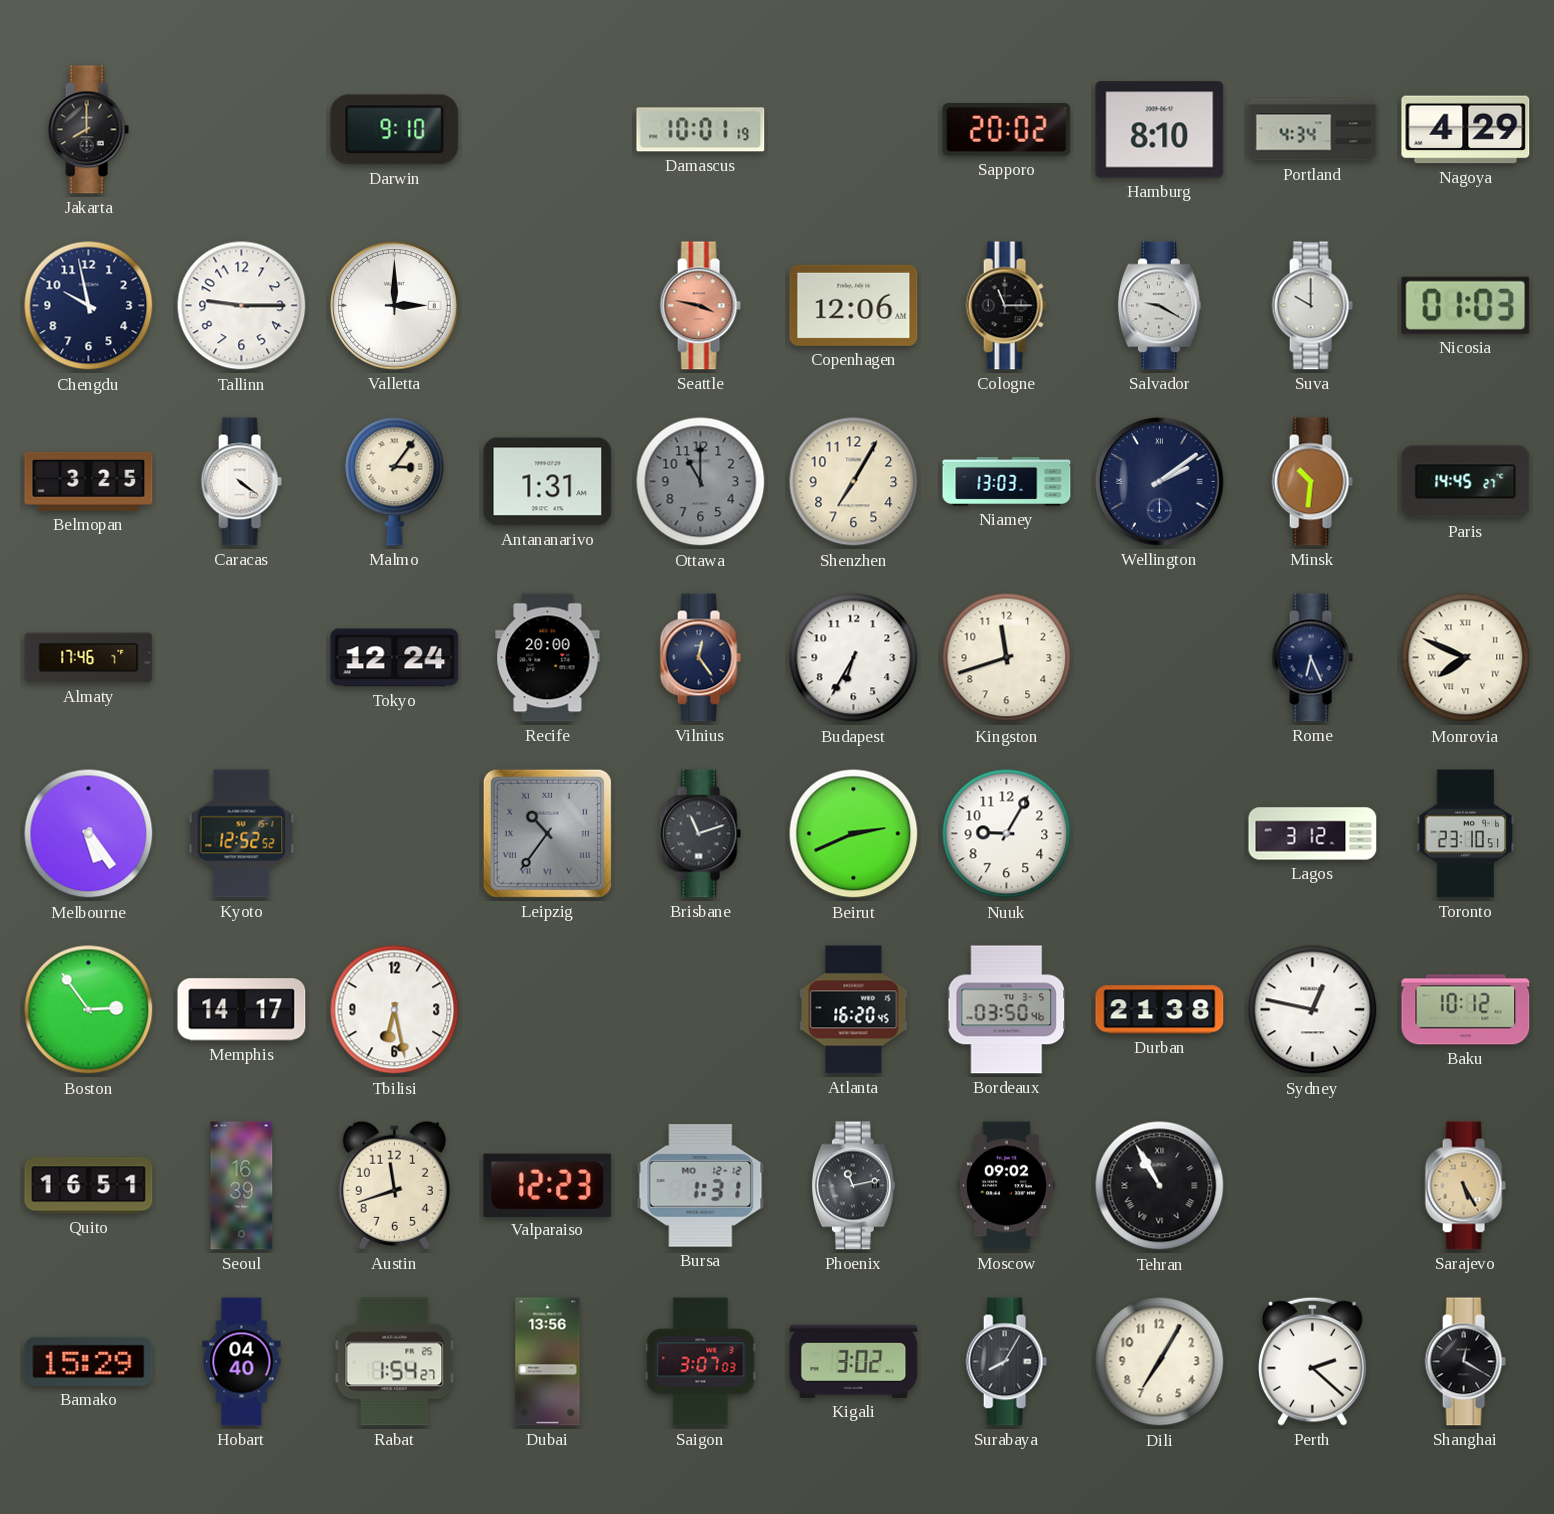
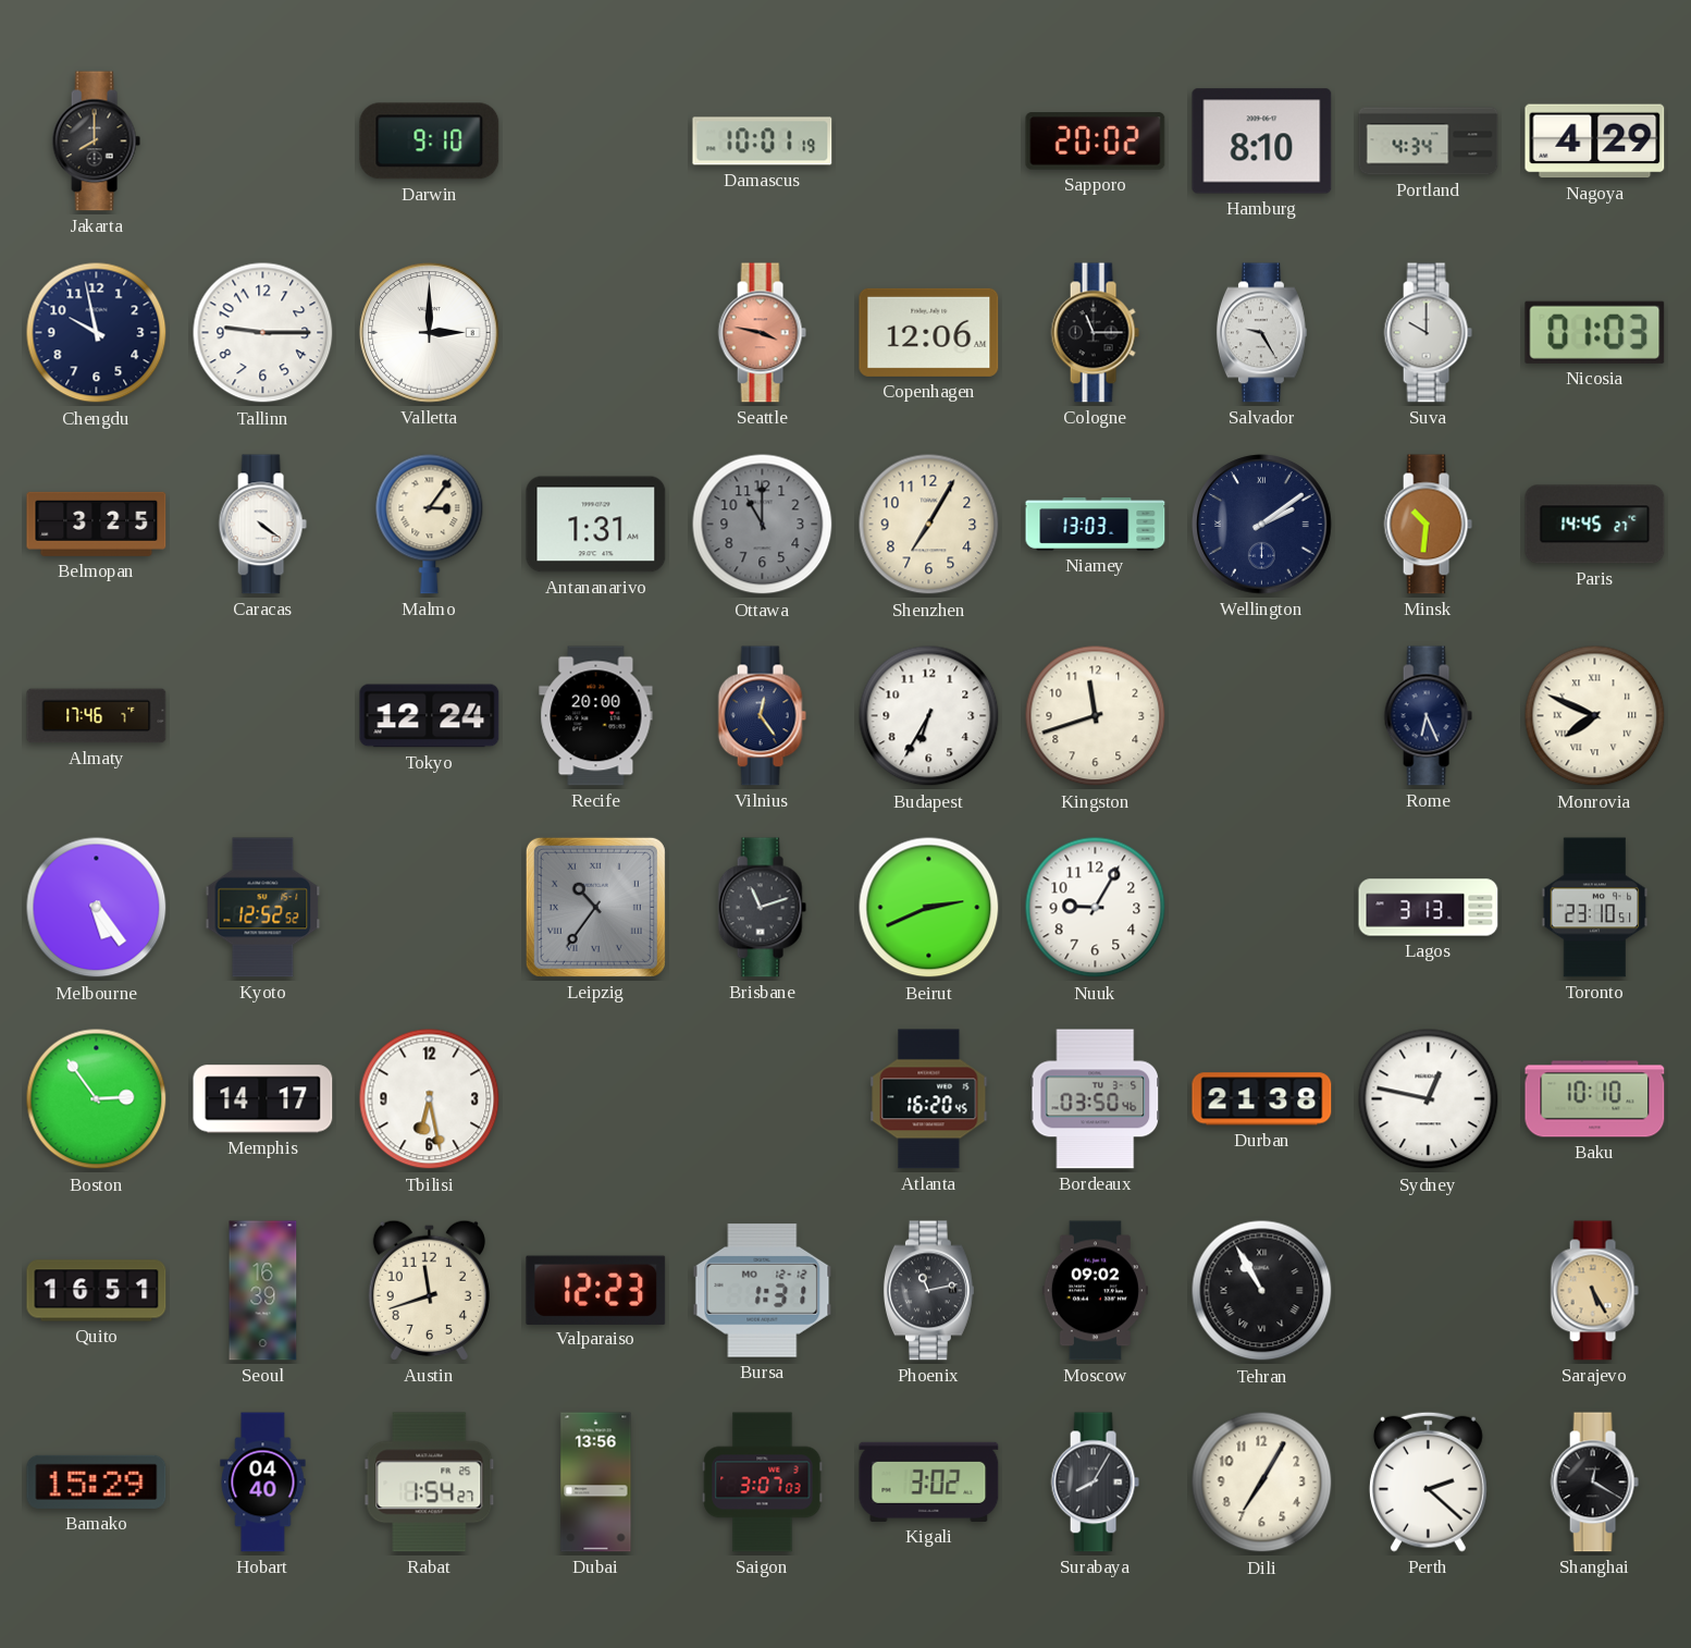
Salvador: 9:20 -> 9:25
Lagos: 3:12 -> 3:13
Baku: 10:12 -> 10:10
